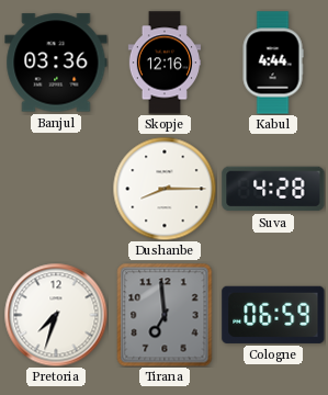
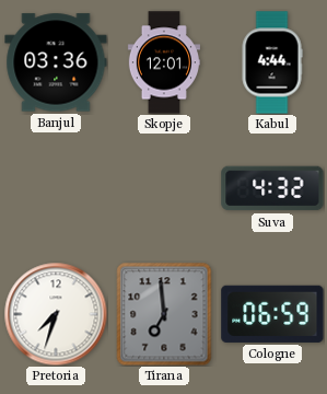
Skopje: 12:16 -> 12:01
Dushanbe: 8:15 -> none
Suva: 4:28 -> 4:32
